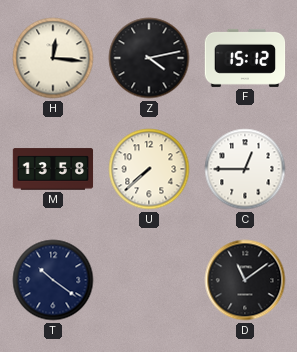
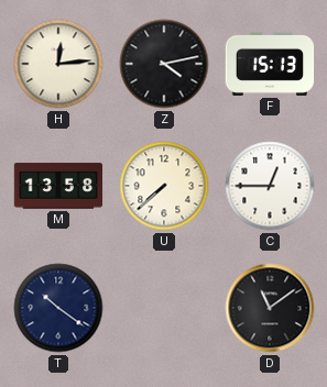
H: 12:16 -> 12:14
F: 15:12 -> 15:13
